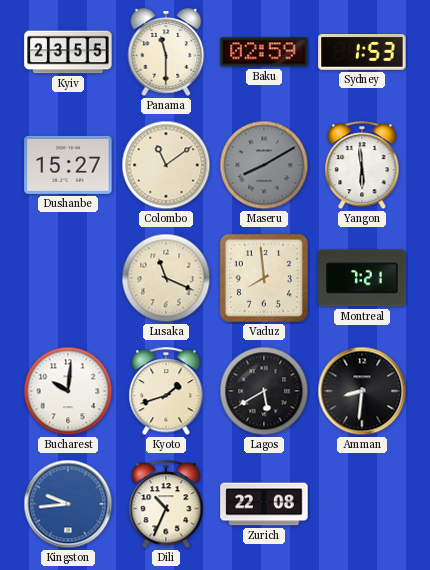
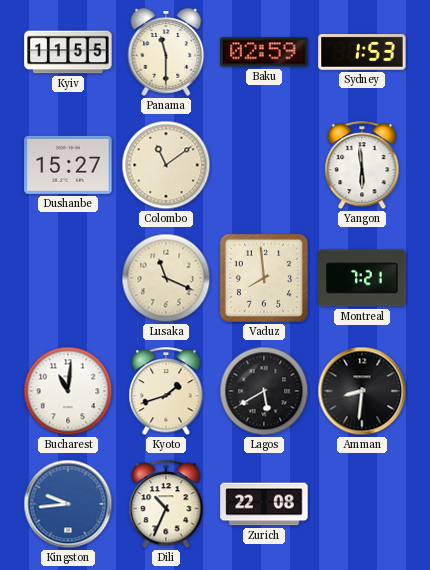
Kyiv: 23:55 -> 11:55
Maseru: 8:10 -> none
Bucharest: 10:01 -> 11:01
